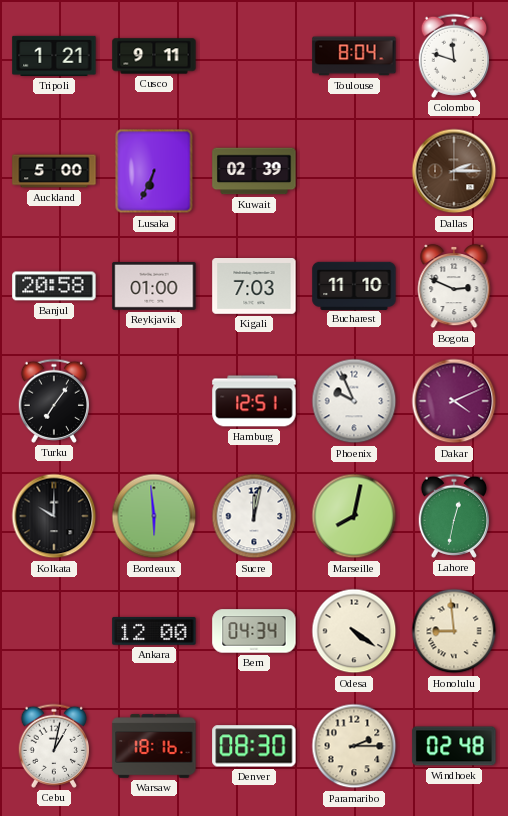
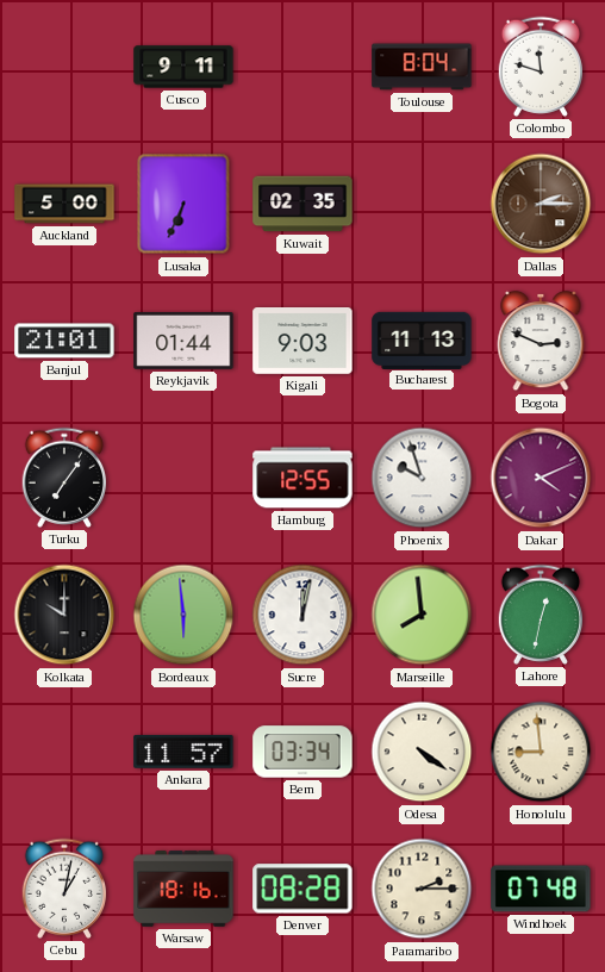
Tripoli: 1:21 -> none
Kuwait: 02:39 -> 02:35
Banjul: 20:58 -> 21:01
Reykjavik: 01:00 -> 01:44
Kigali: 7:03 -> 9:03
Bucharest: 11:10 -> 11:13
Hamburg: 12:51 -> 12:55
Phoenix: 9:56 -> 9:57
Marseille: 8:02 -> 7:59
Ankara: 12:00 -> 11:57
Bern: 04:34 -> 03:34
Denver: 08:30 -> 08:28
Windhoek: 02:48 -> 07:48
